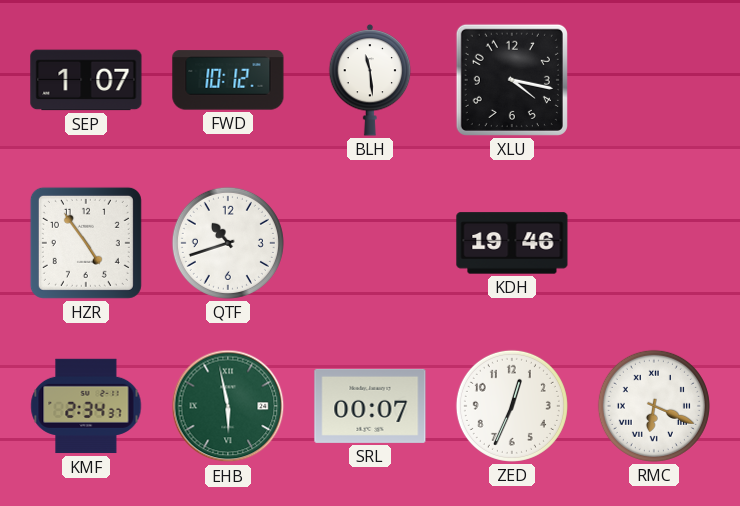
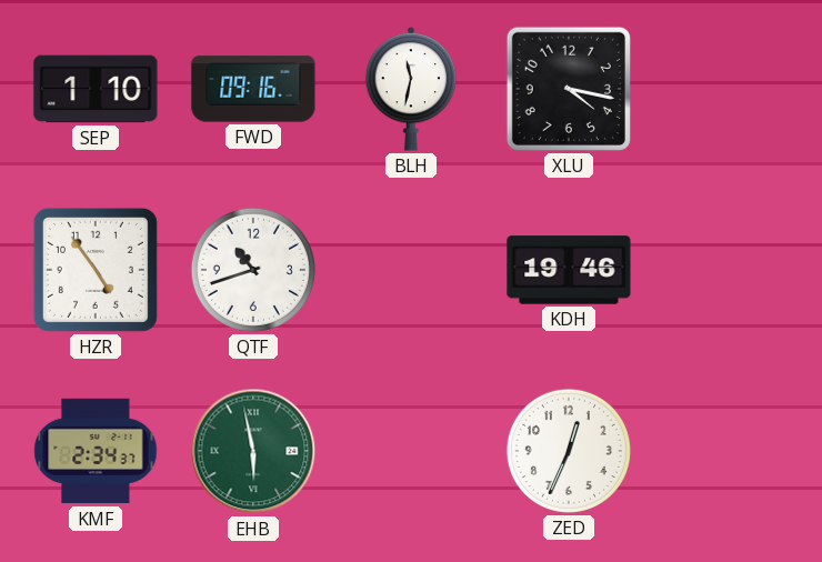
SEP: 1:07 -> 1:10
FWD: 10:12 -> 09:16
BLH: 11:29 -> 11:32
SRL: 00:07 -> none
RMC: 6:19 -> none
